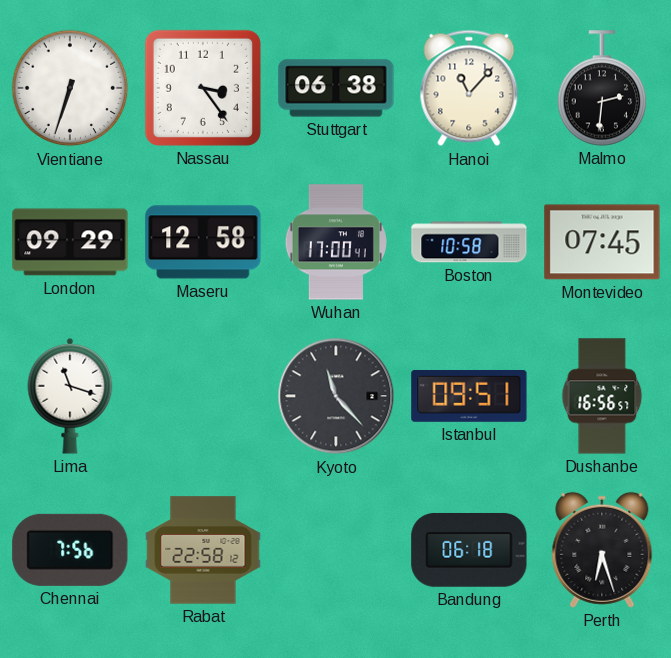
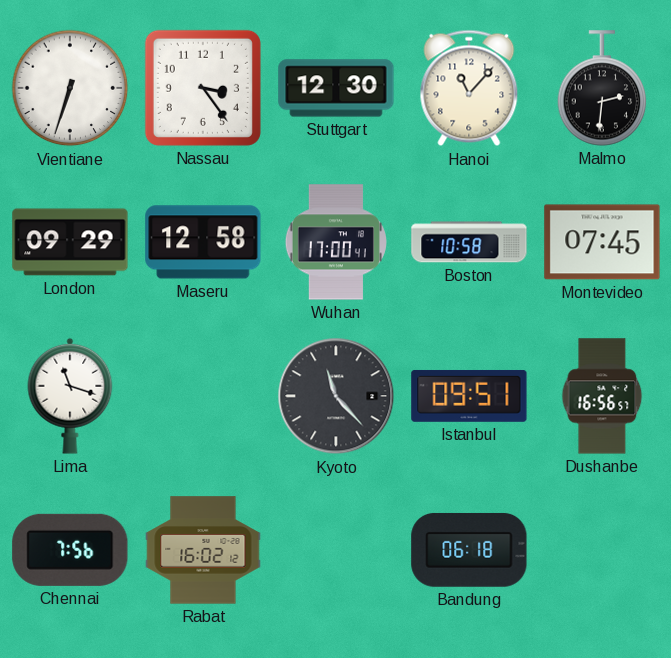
Stuttgart: 06:38 -> 12:30
Rabat: 22:58 -> 16:02
Perth: 6:27 -> none
